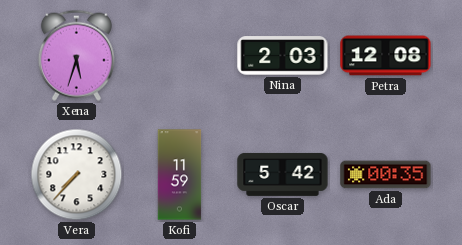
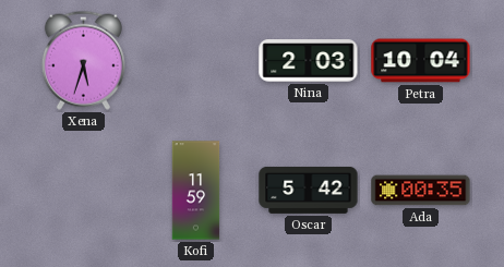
Petra: 12:08 -> 10:04
Vera: 7:37 -> none
